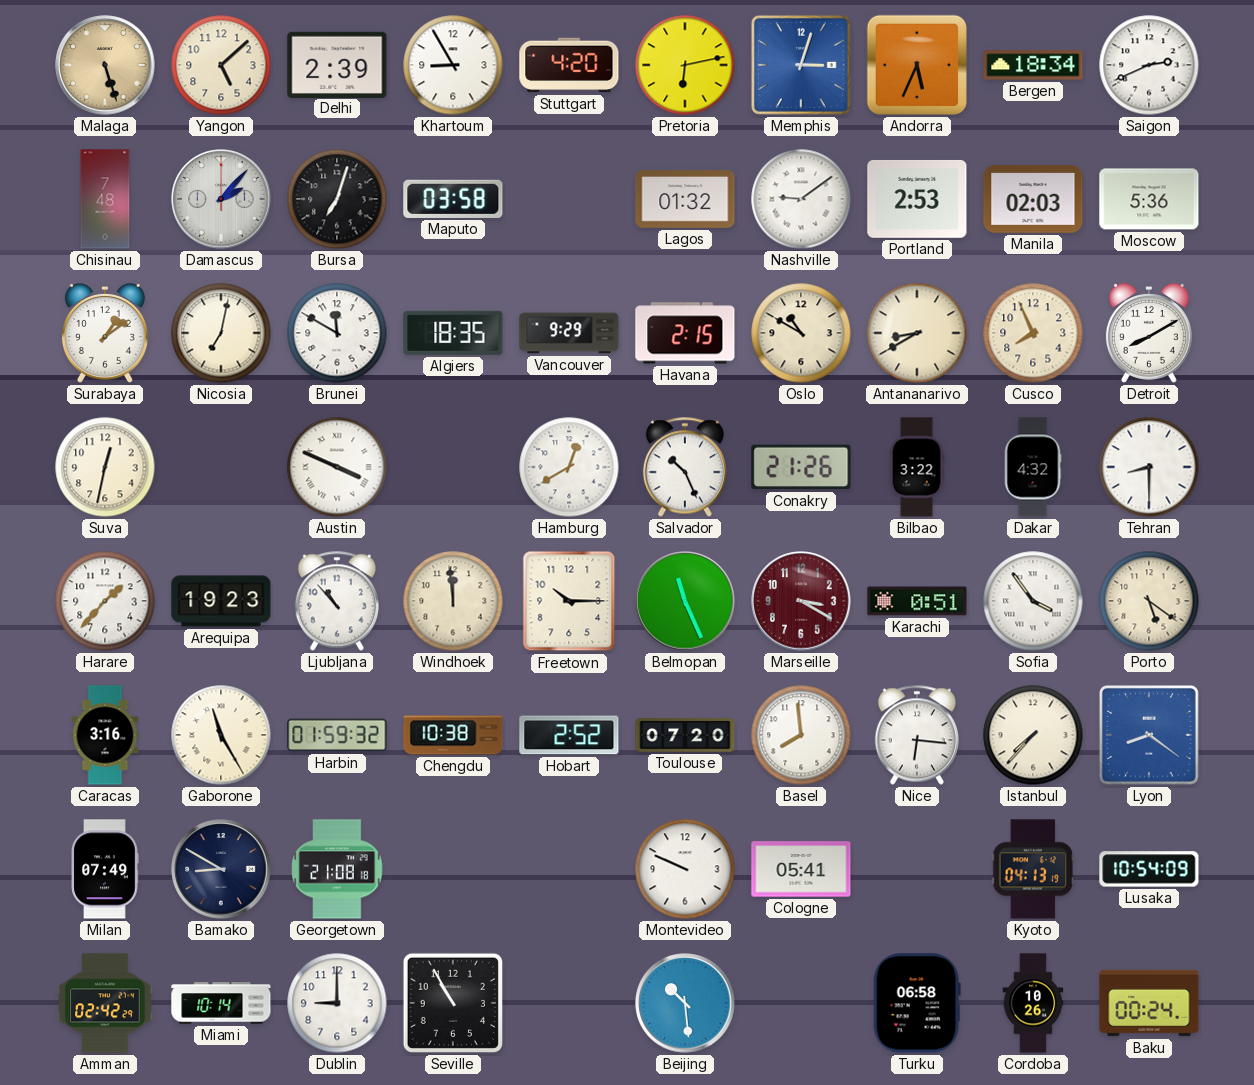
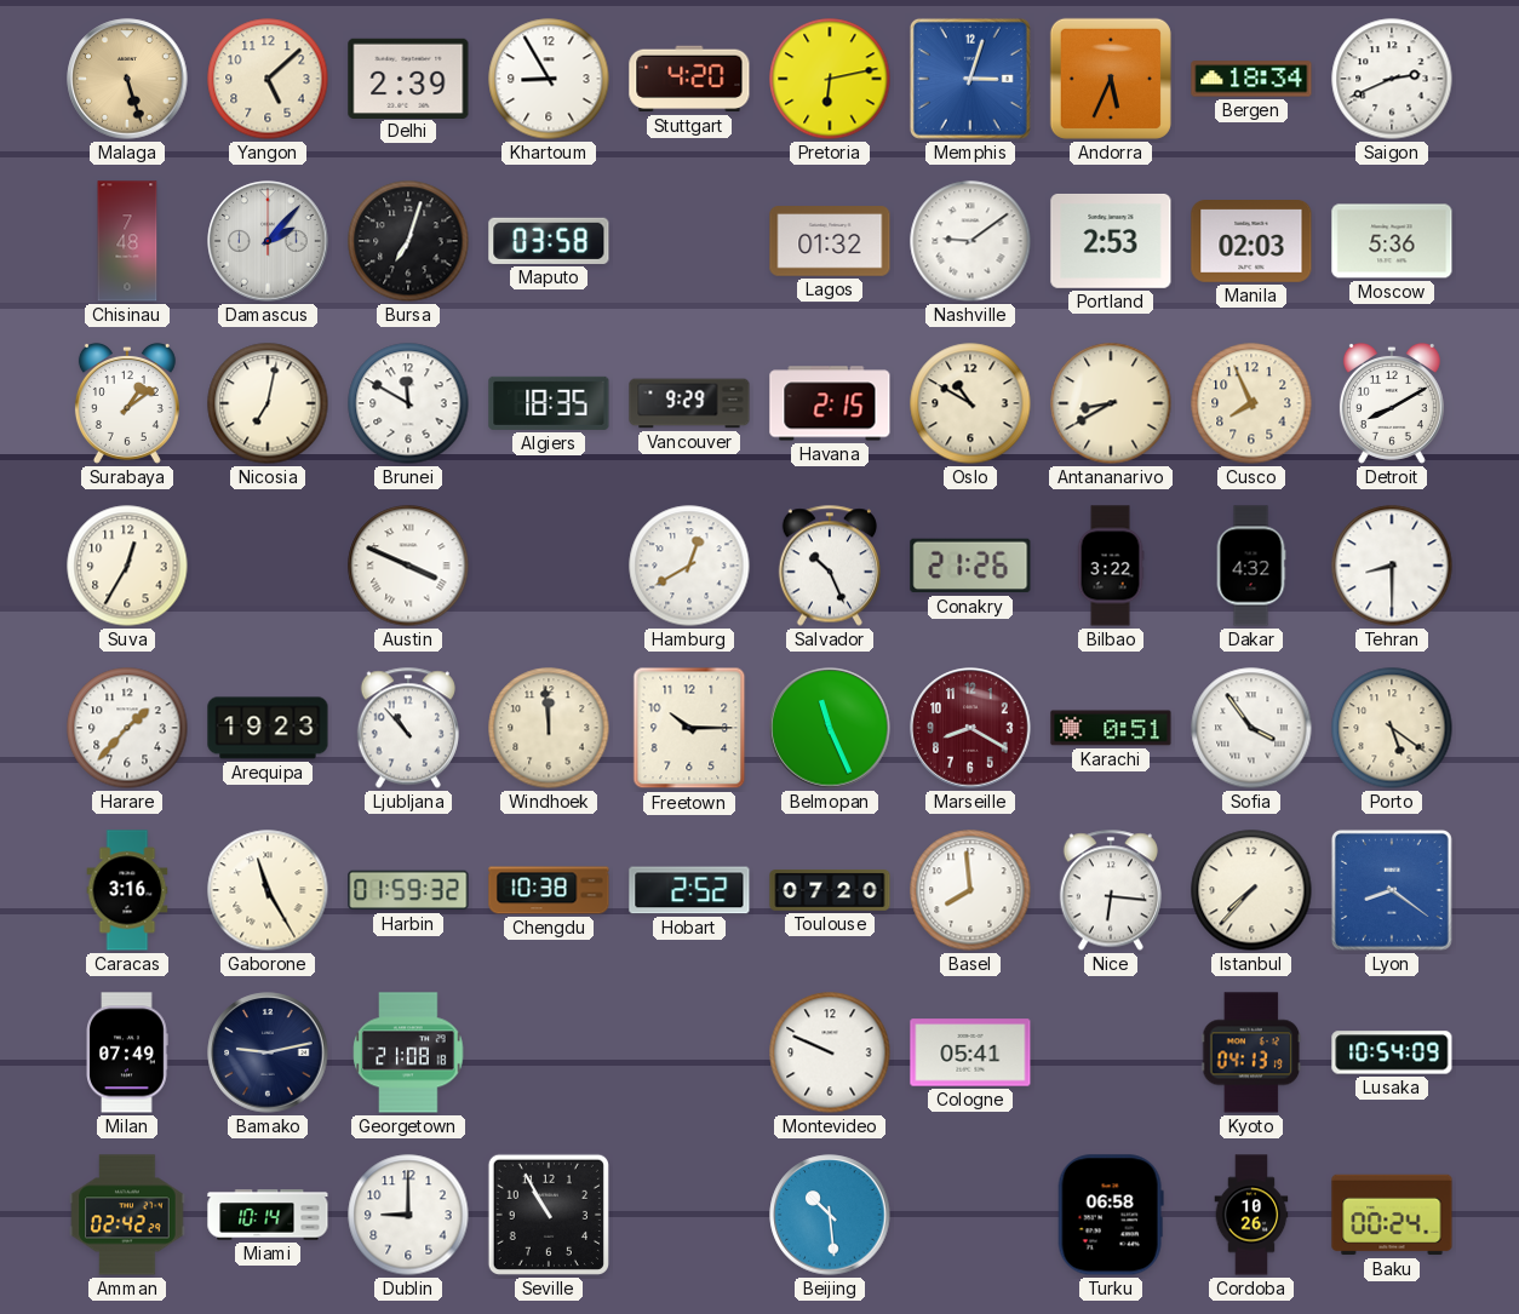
Suva: 12:32 -> 12:35
Marseille: 3:20 -> 8:20
Bamako: 8:50 -> 9:13
